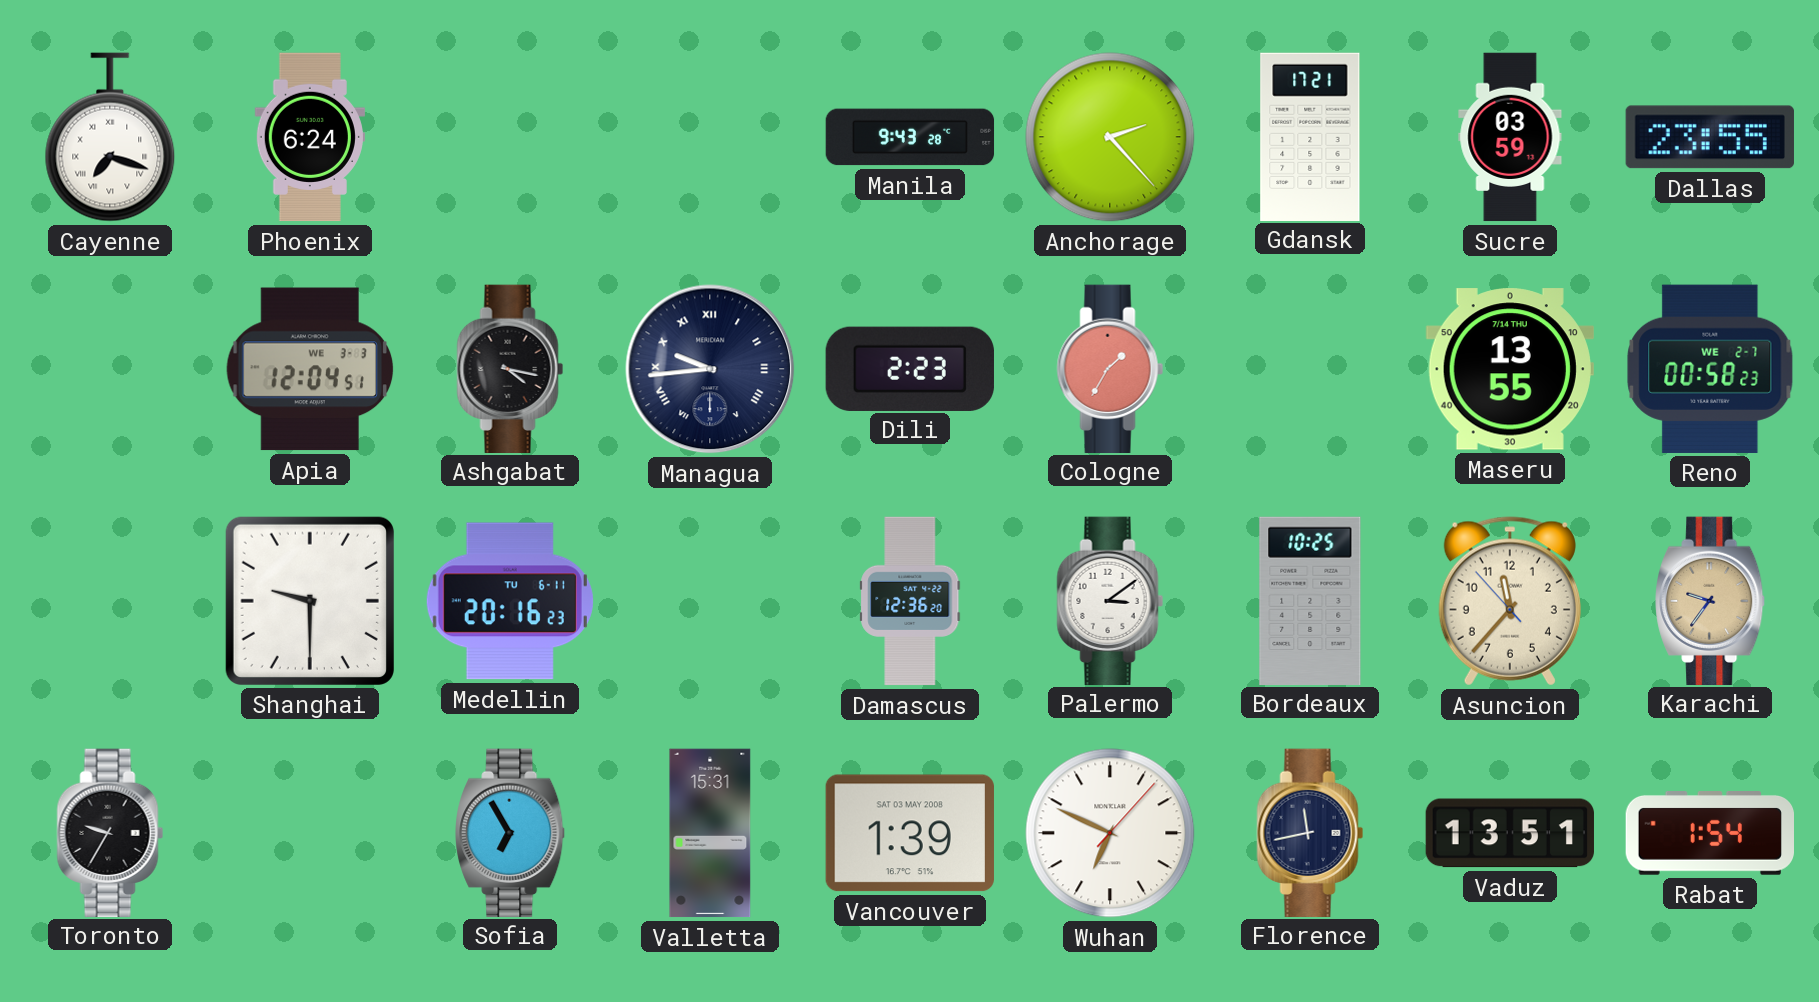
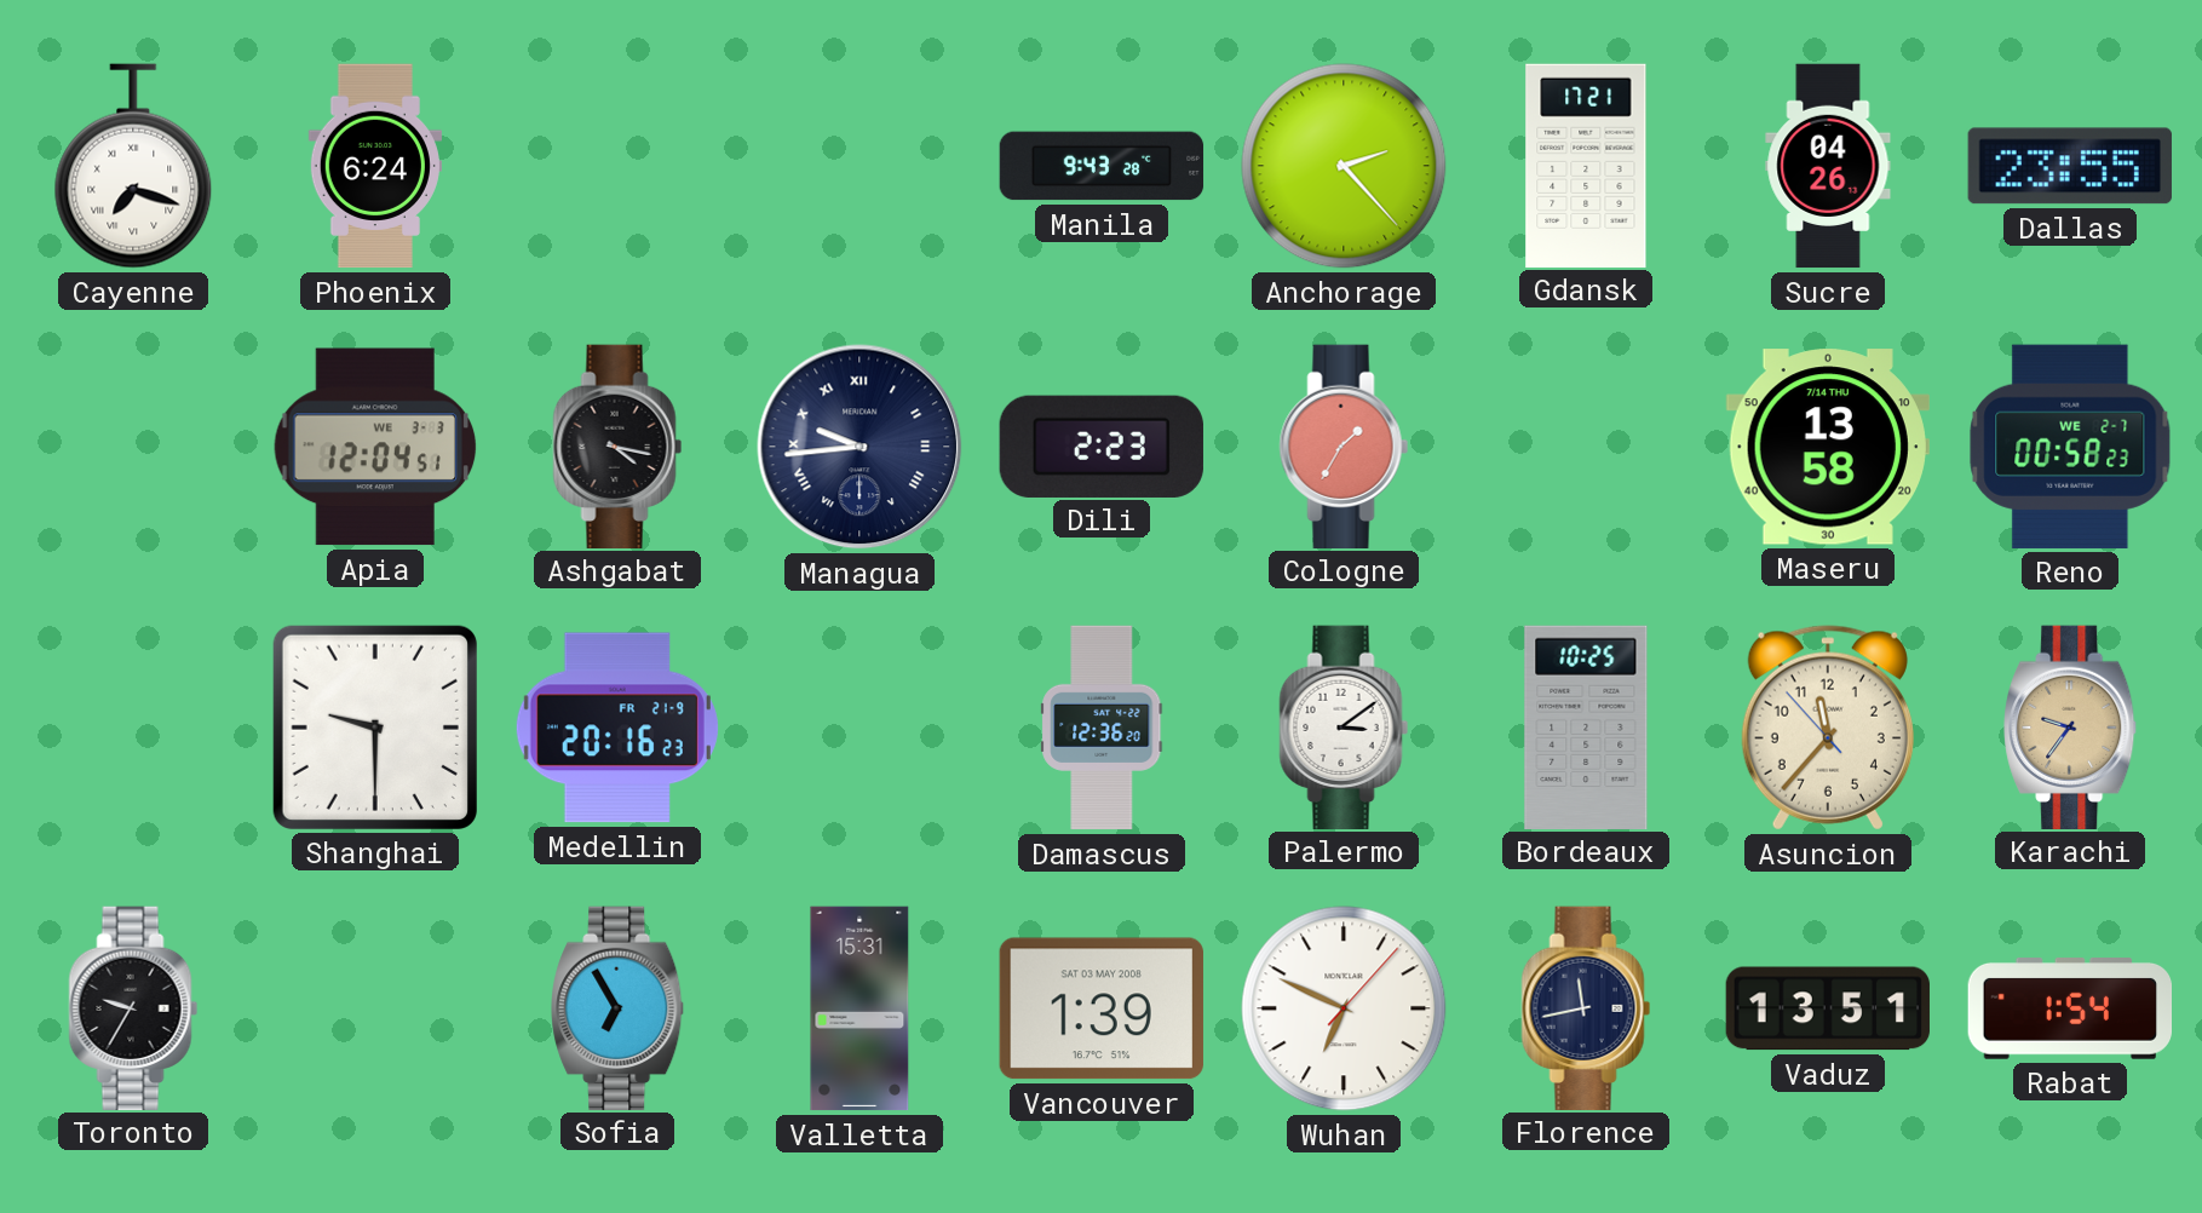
Sucre: 03:59 -> 04:26
Maseru: 13:55 -> 13:58
Medellin date: TU 6-11 -> FR 21-9
